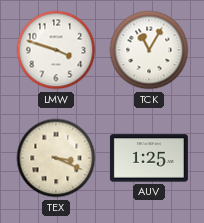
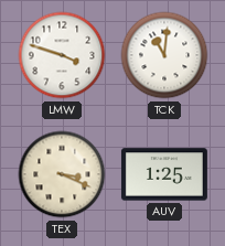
TCK: 11:05 -> 11:01
